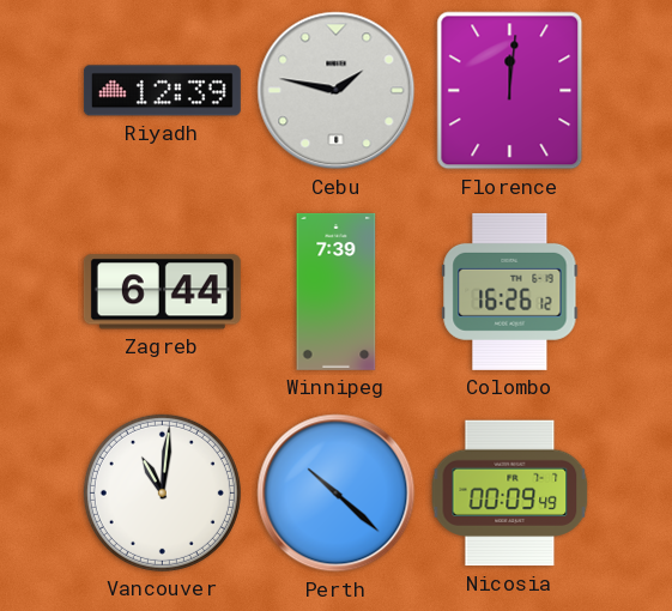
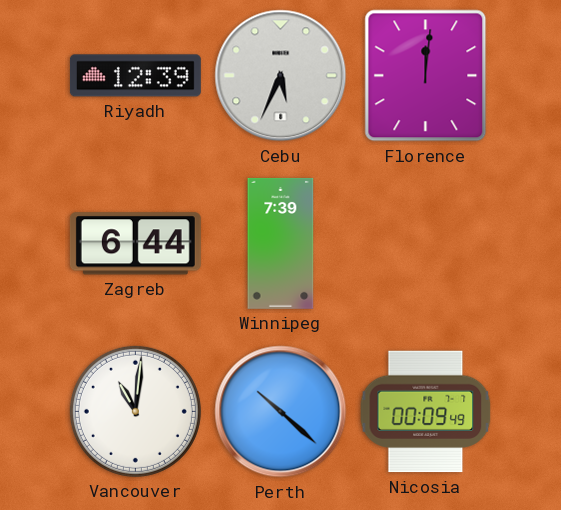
Cebu: 1:47 -> 5:34
Colombo: 16:26 -> none
